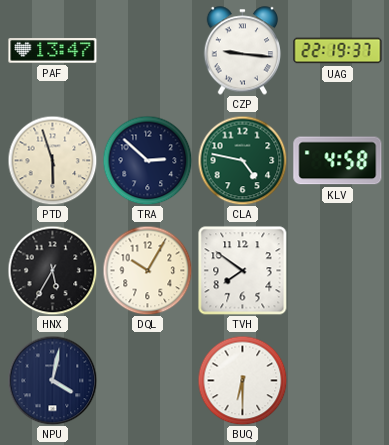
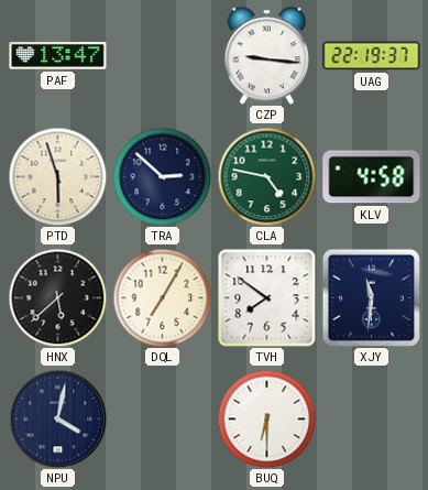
HNX: 5:35 -> 5:38
DQL: 10:05 -> 7:05
XJY: none -> 11:31
